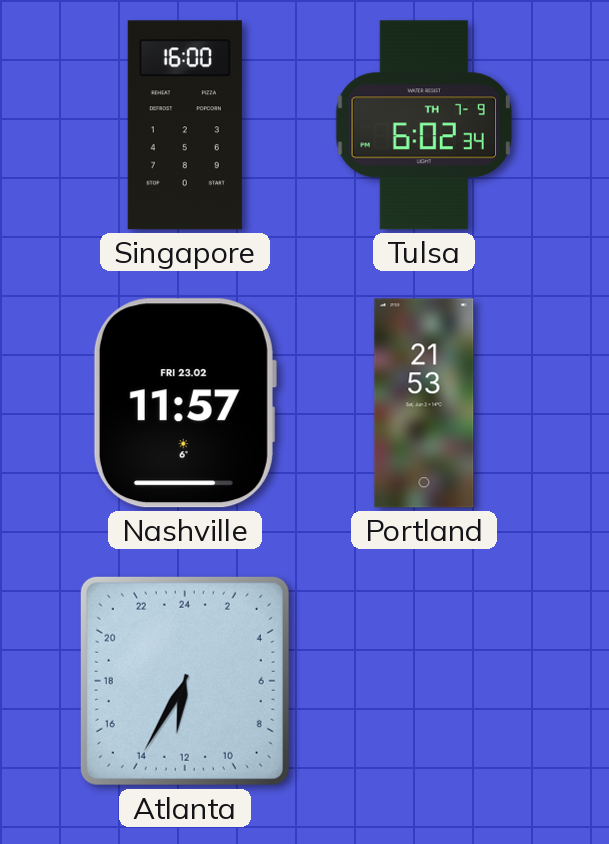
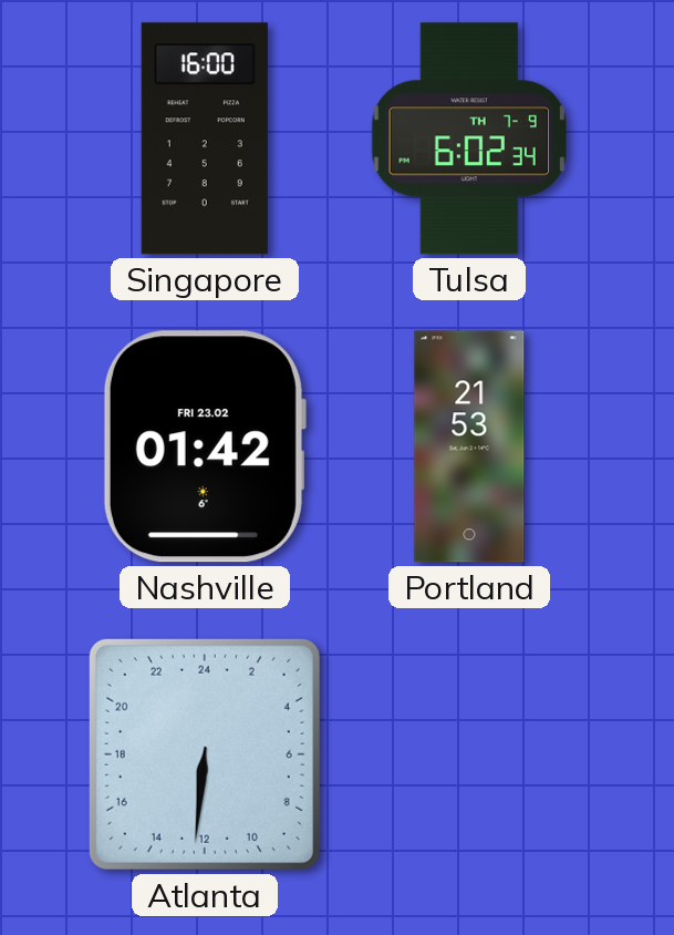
Nashville: 11:57 -> 01:42
Atlanta: 12:35 -> 12:31
